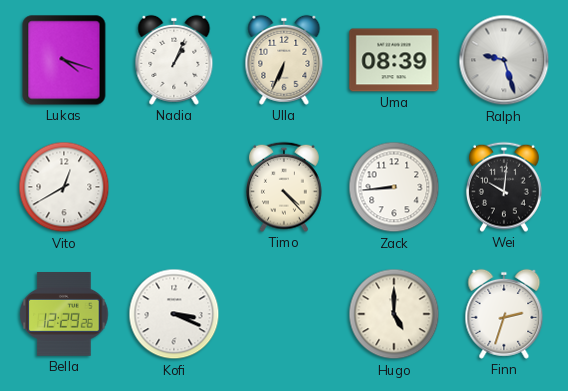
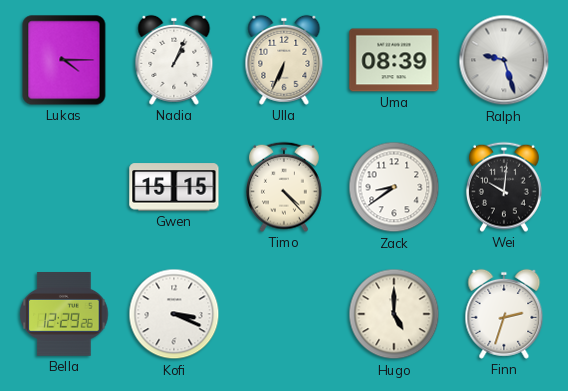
Lukas: 4:18 -> 4:15
Vito: 12:40 -> none
Gwen: none -> 15:15
Zack: 8:44 -> 8:39
